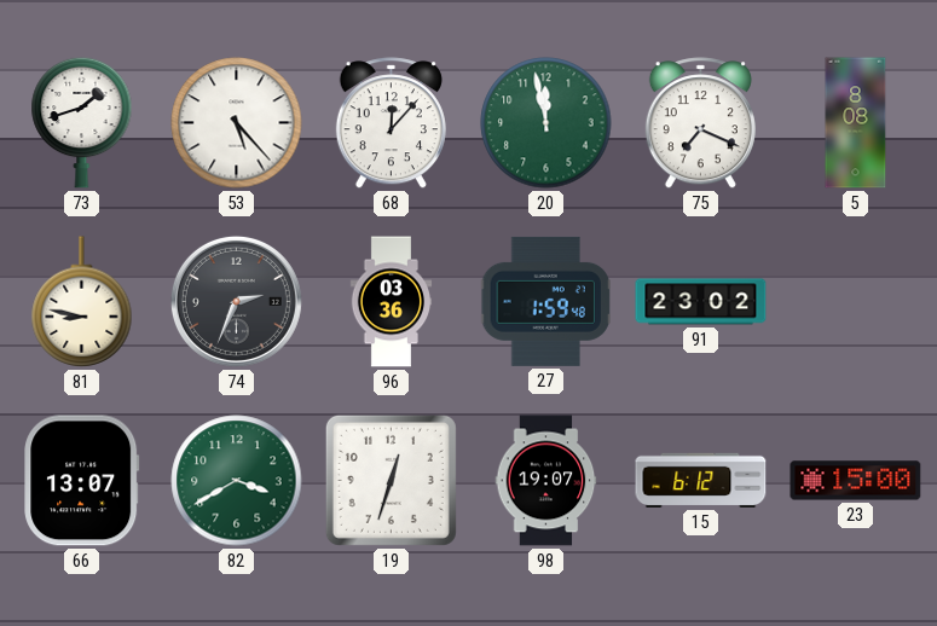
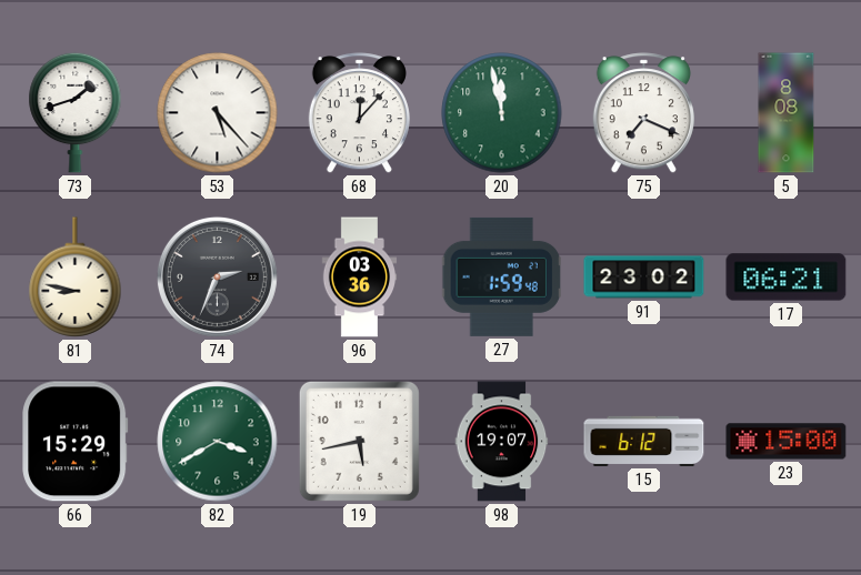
17: none -> 06:21
66: 13:07 -> 15:29
19: 12:33 -> 5:43
